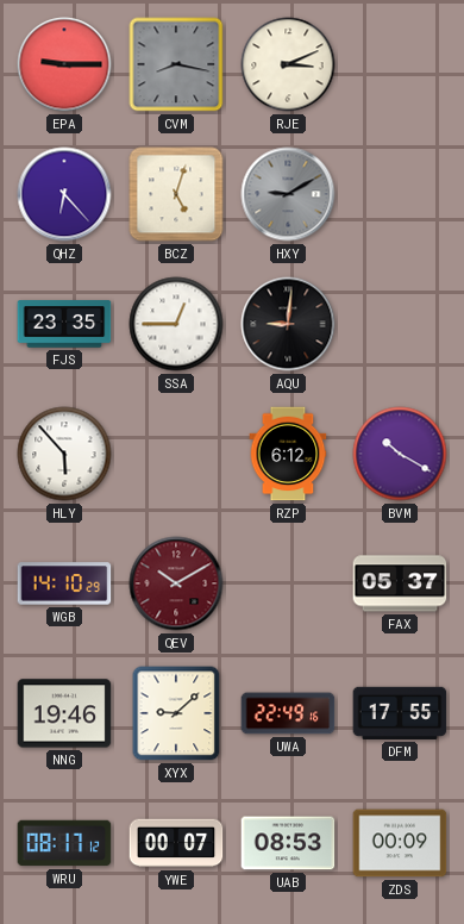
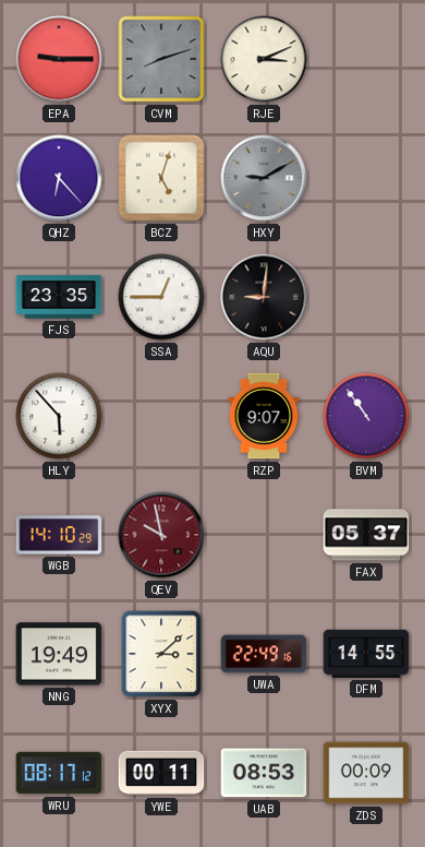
CVM: 8:17 -> 8:12
RZP: 6:12 -> 9:07
BVM: 10:20 -> 10:54
QEV: 10:10 -> 9:58
NNG: 19:46 -> 19:49
XYX: 9:08 -> 3:08
DFM: 17:55 -> 14:55
YWE: 00:07 -> 00:11
